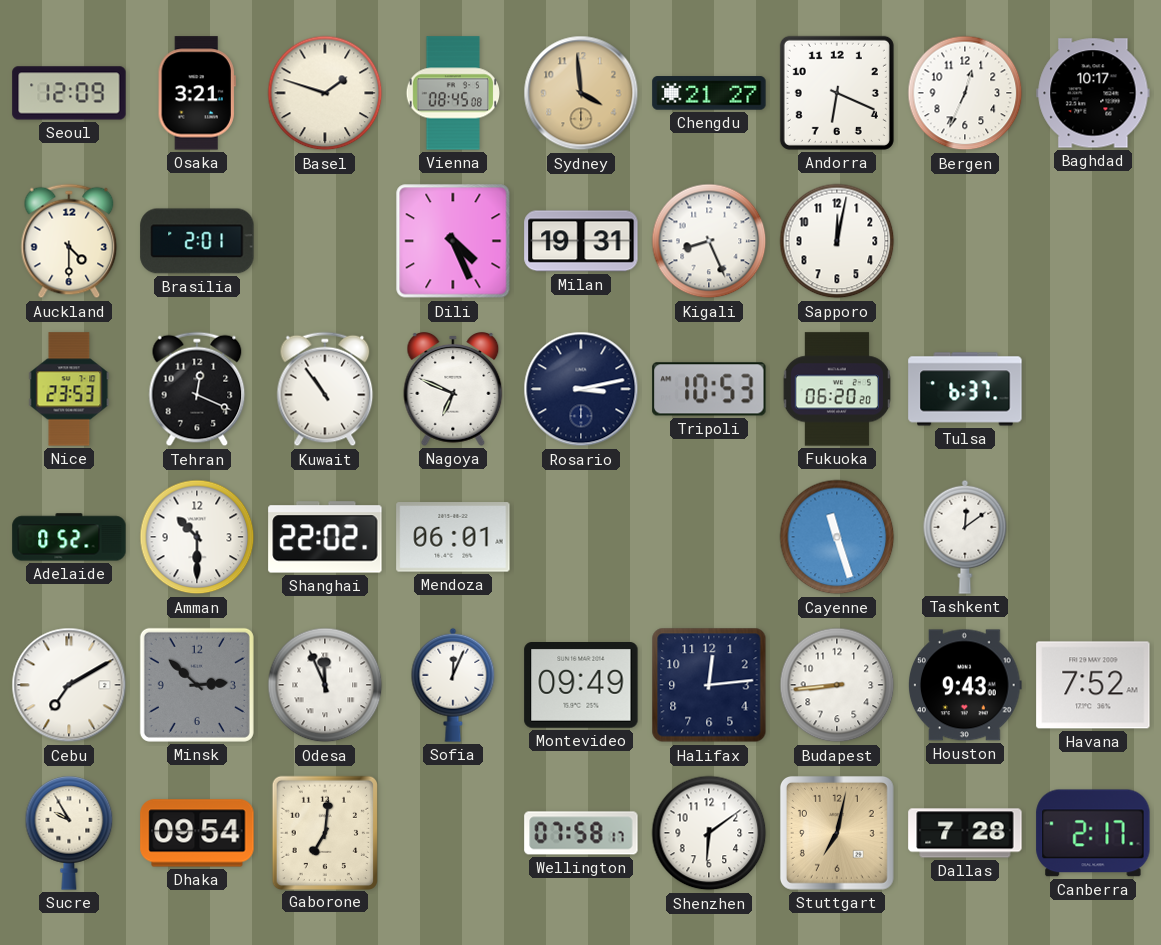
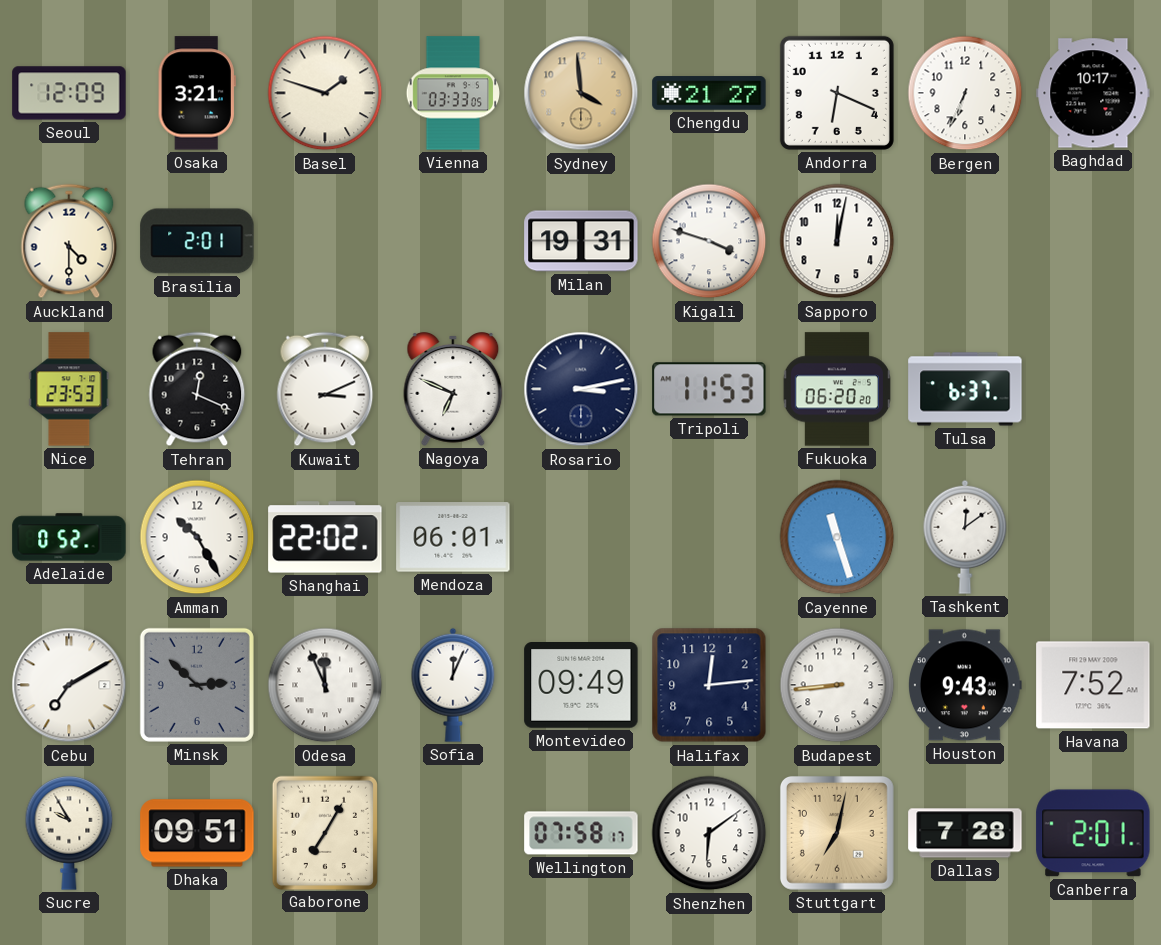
Vienna: 08:45 -> 03:33
Bergen: 12:34 -> 6:34
Dili: 4:26 -> none
Kigali: 8:26 -> 3:48
Kuwait: 10:54 -> 3:11
Tripoli: 10:53 -> 11:53
Amman: 10:30 -> 10:25
Dhaka: 09:54 -> 09:51
Gaborone: 7:01 -> 7:05
Canberra: 2:17 -> 2:01
